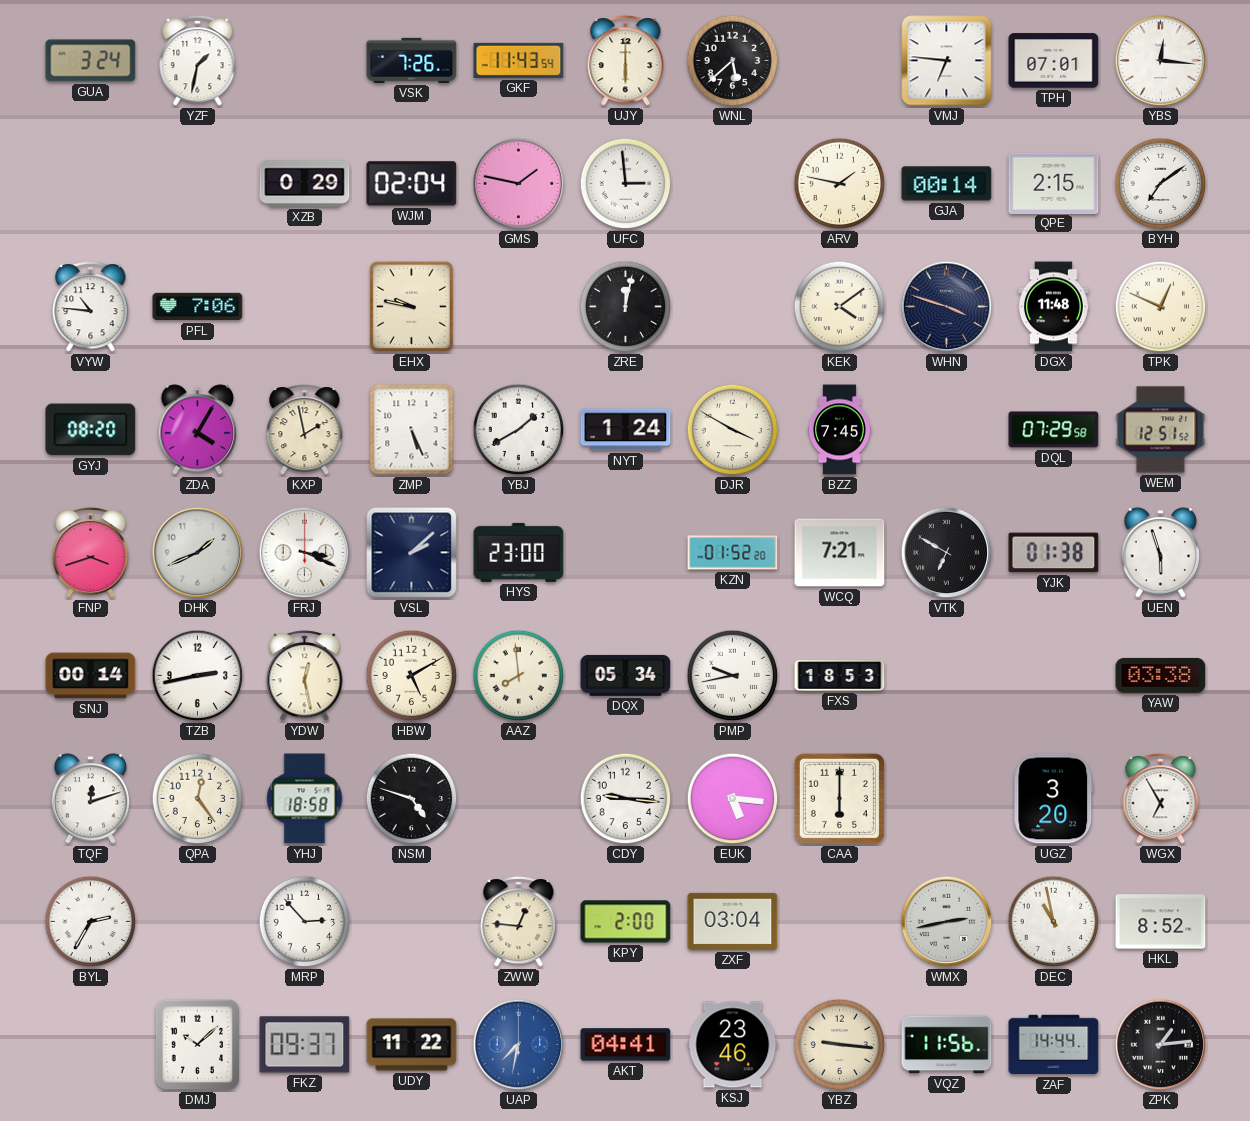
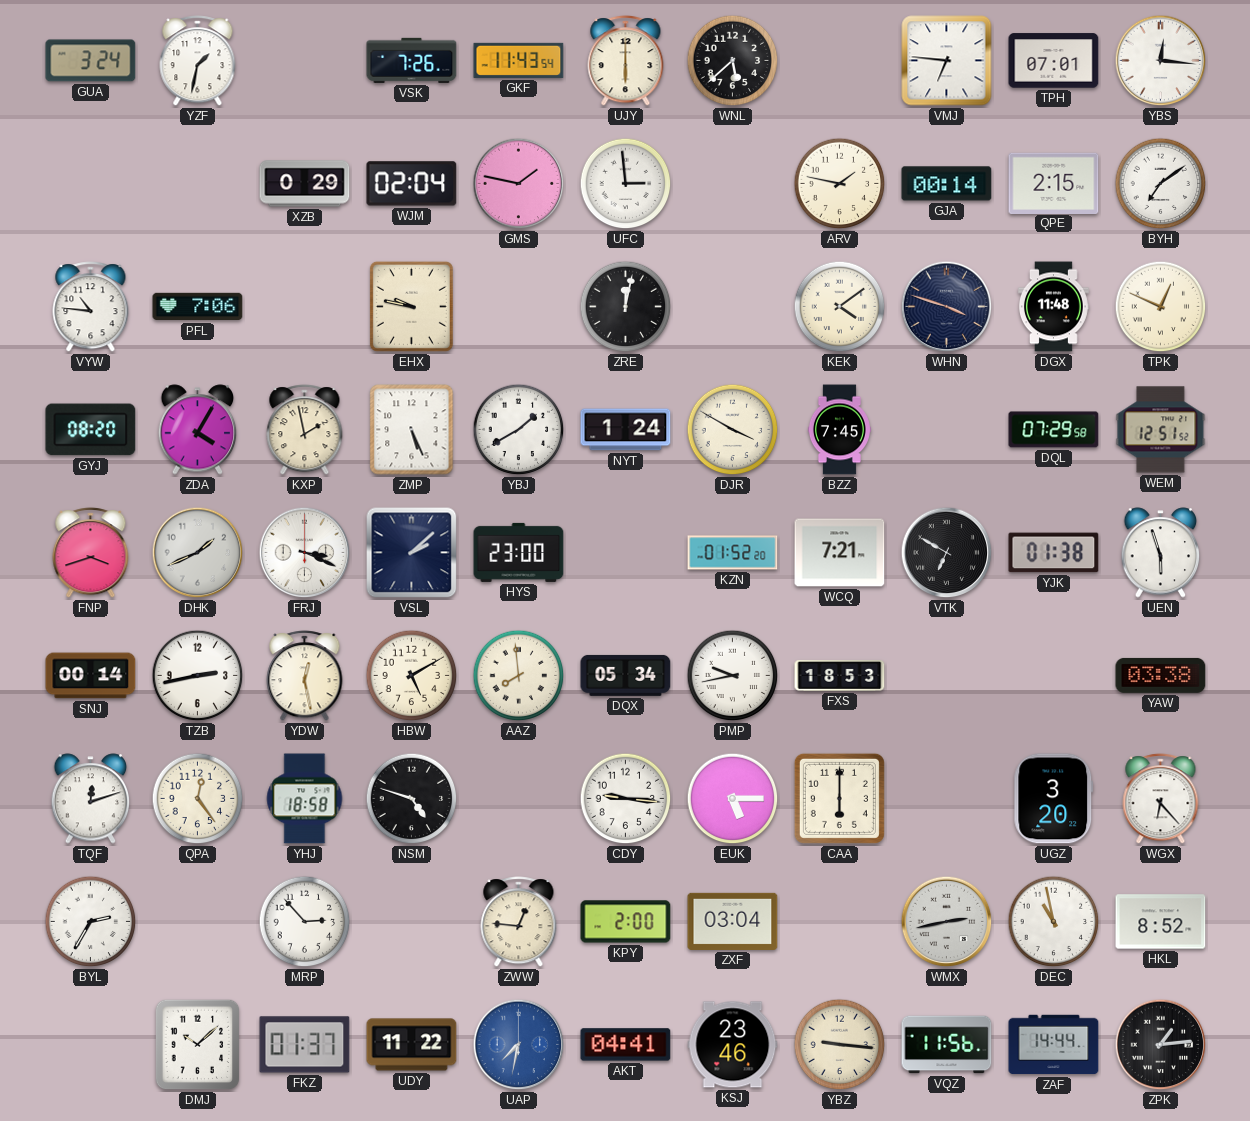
EUK: 5:16 -> 5:15
WGX: 6:55 -> 6:23
FKZ: 09:37 -> 01:37
